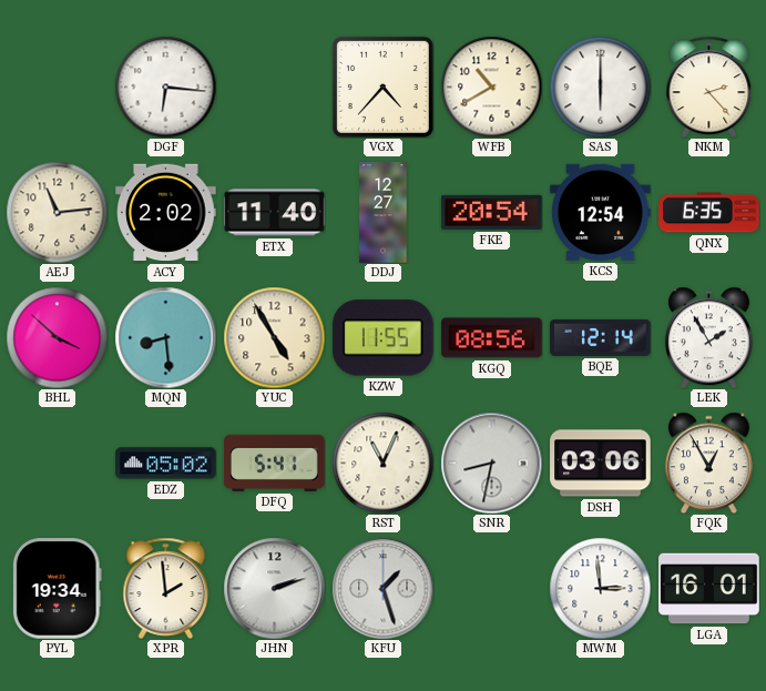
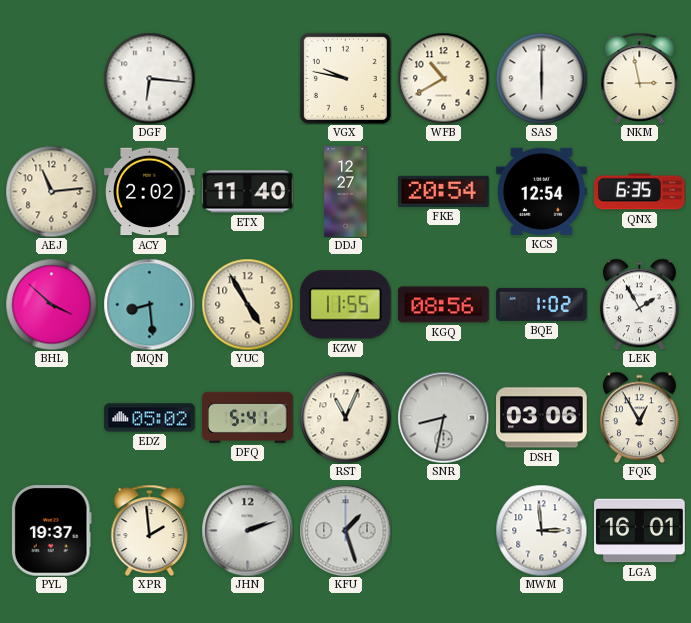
VGX: 4:37 -> 9:47
NKM: 2:23 -> 2:58
BQE: 12:14 -> 1:02
PYL: 19:34 -> 19:37
